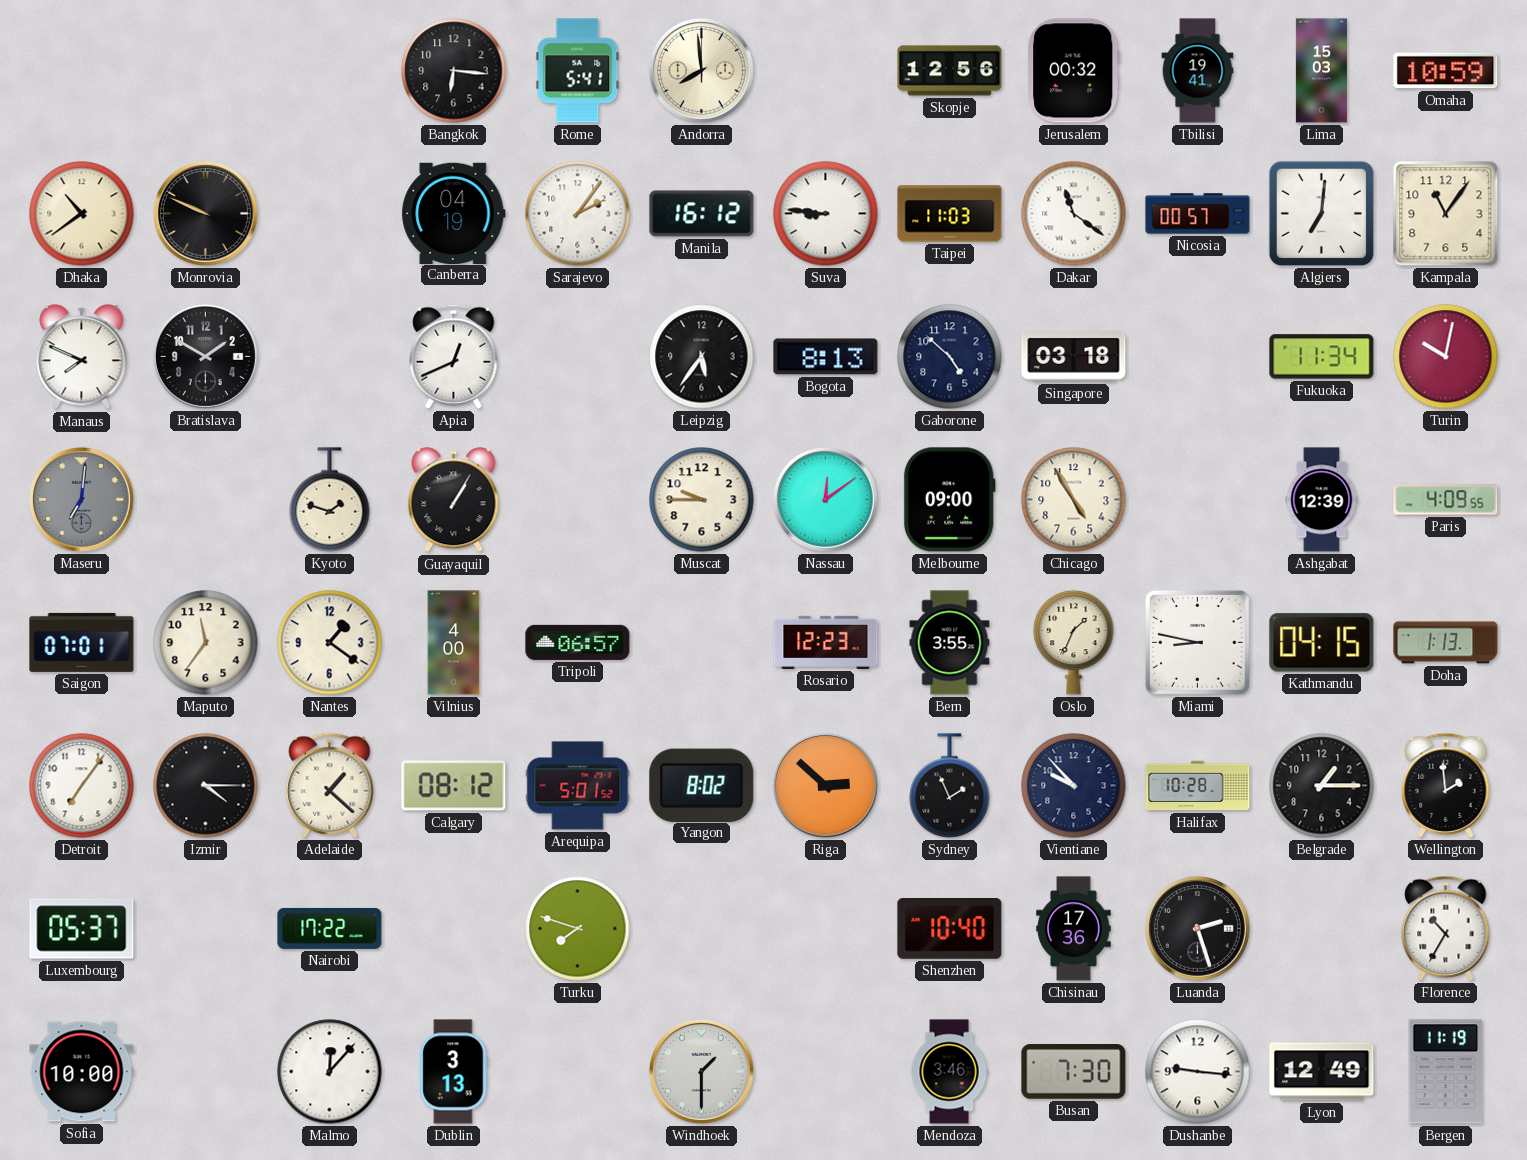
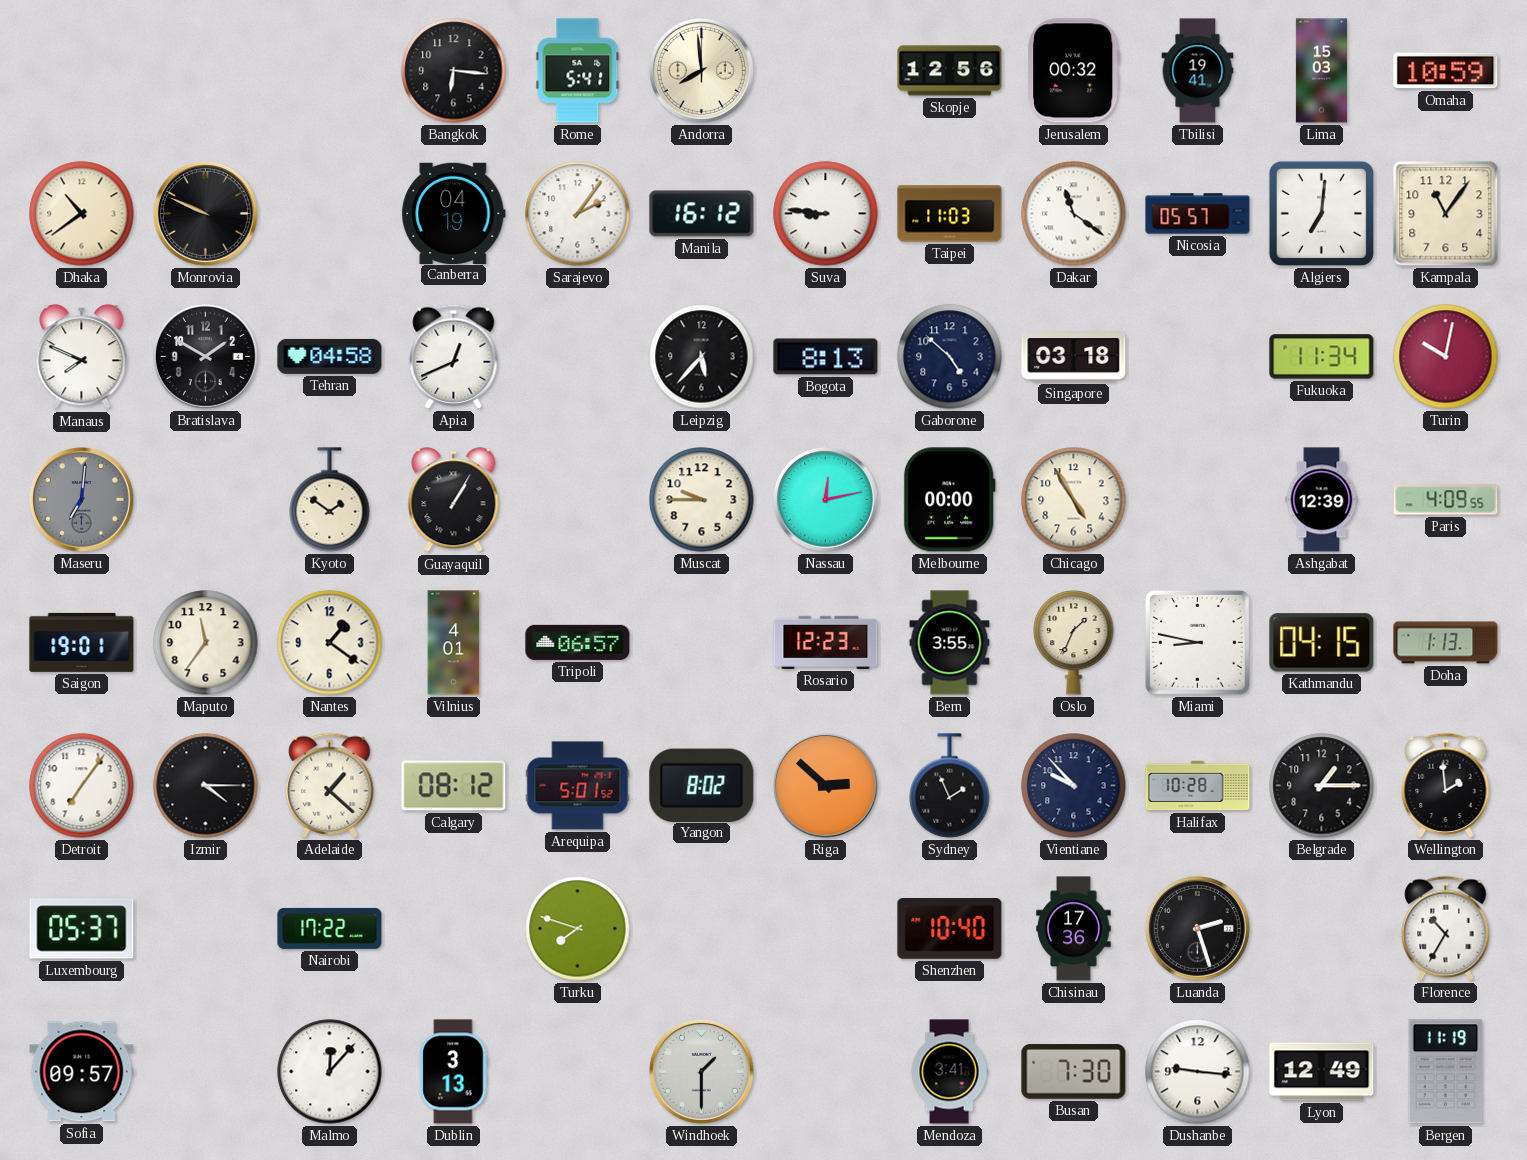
Nicosia: 00:57 -> 05:57
Tehran: none -> 04:58
Leipzig: 5:36 -> 5:37
Kyoto: 1:48 -> 1:51
Nassau: 12:09 -> 12:13
Melbourne: 09:00 -> 00:00
Saigon: 07:01 -> 19:01
Vilnius: 4:00 -> 4:01
Sofia: 10:00 -> 09:57
Mendoza: 3:46 -> 3:41
